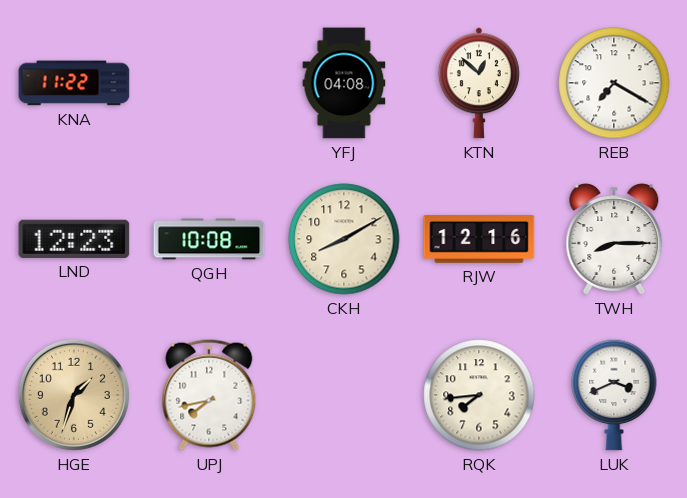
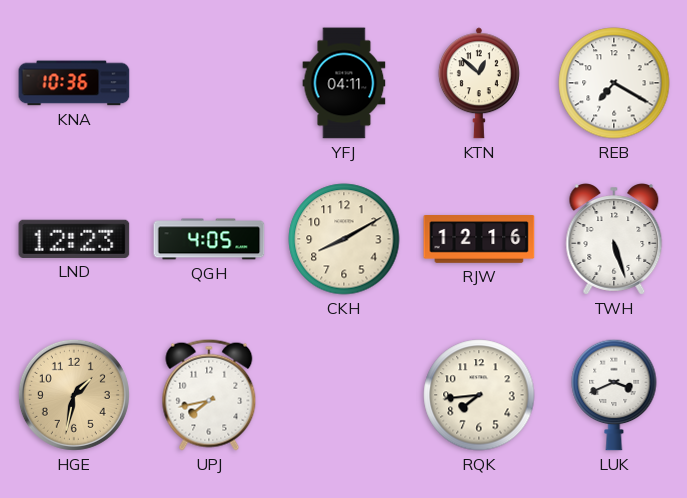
KNA: 11:22 -> 10:36
YFJ: 04:08 -> 04:11
QGH: 10:08 -> 4:05
TWH: 8:15 -> 5:27
HGE: 1:33 -> 1:32
